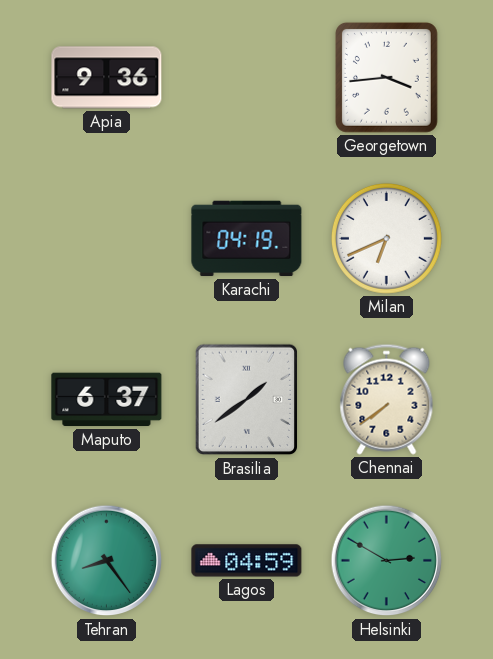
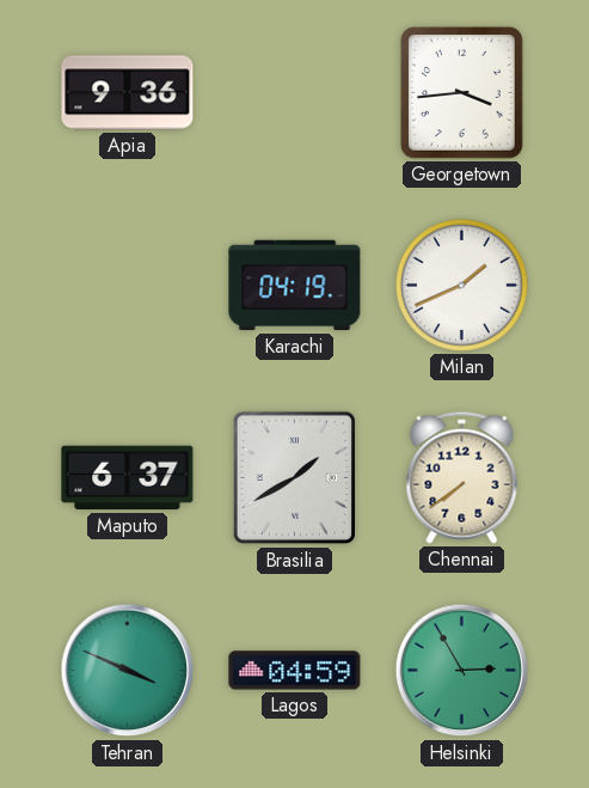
Milan: 6:41 -> 1:41
Brasilia: 1:39 -> 1:40
Tehran: 8:24 -> 3:49
Helsinki: 2:50 -> 2:55
